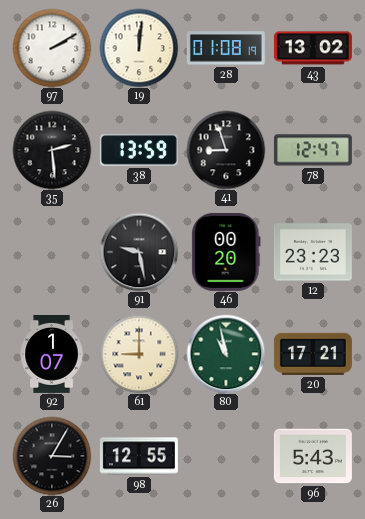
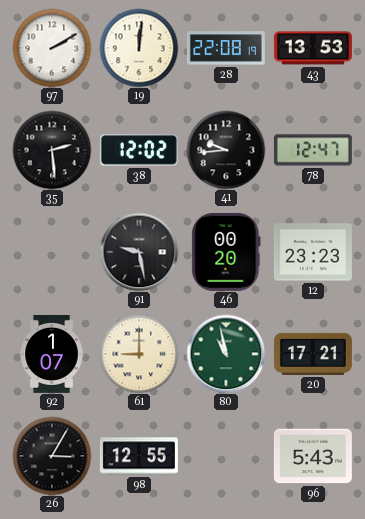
28: 01:08 -> 22:08
43: 13:02 -> 13:53
38: 13:59 -> 12:02
41: 8:57 -> 9:44
